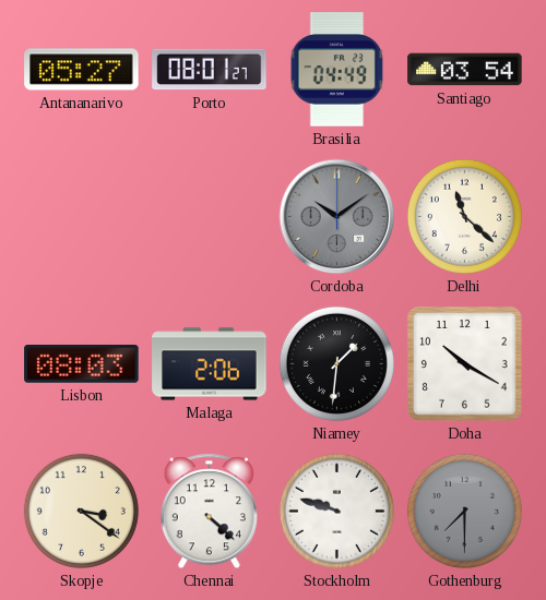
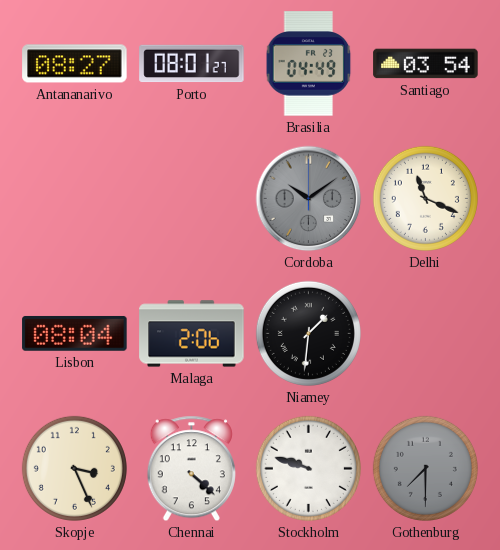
Antananarivo: 05:27 -> 08:27
Delhi: 11:22 -> 11:19
Lisbon: 08:03 -> 08:04
Doha: 10:20 -> none
Skopje: 3:21 -> 3:26
